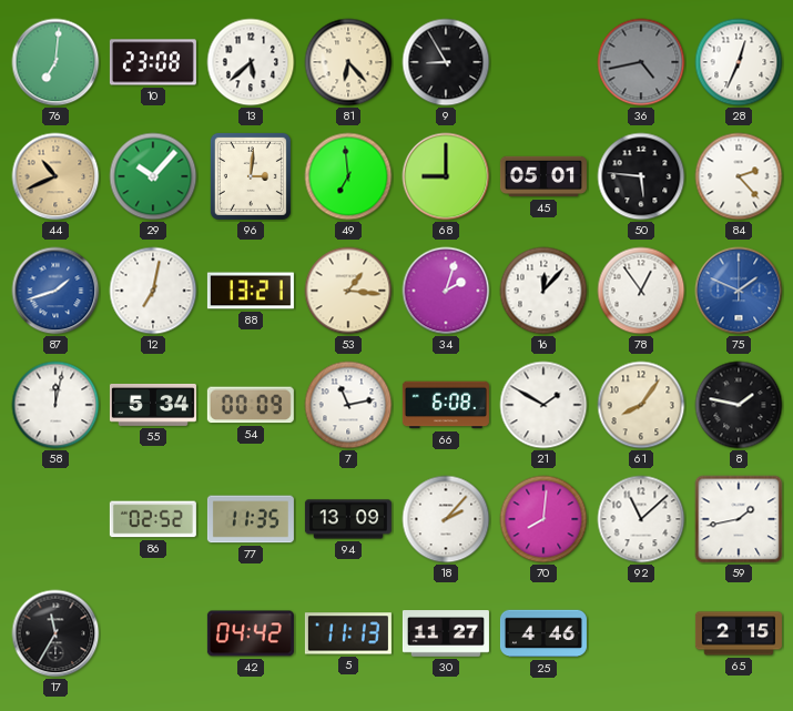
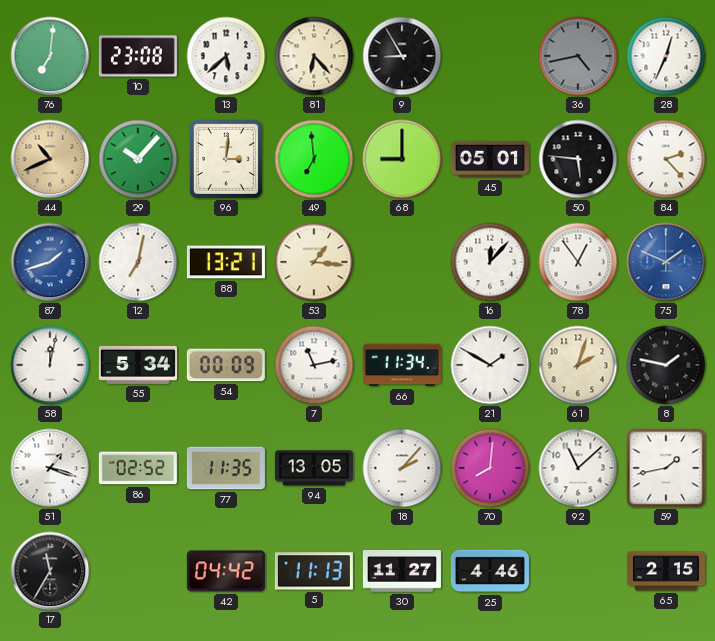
34: 2:03 -> none
66: 6:08 -> 11:34
61: 8:06 -> 2:03
51: none -> 1:18
94: 13:09 -> 13:05
